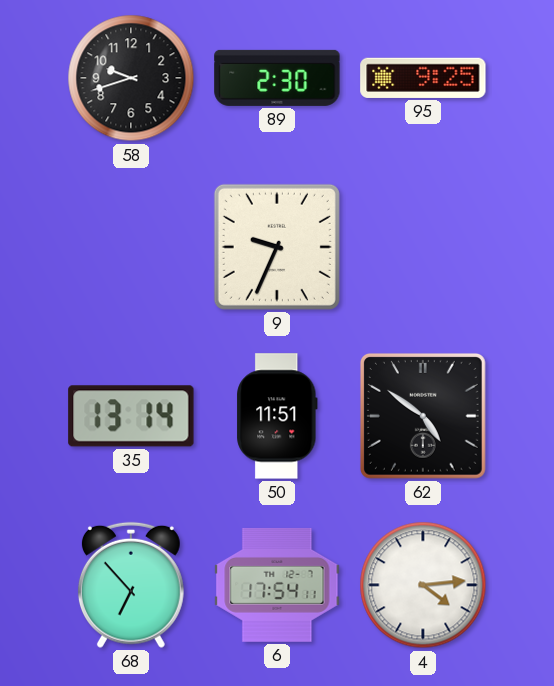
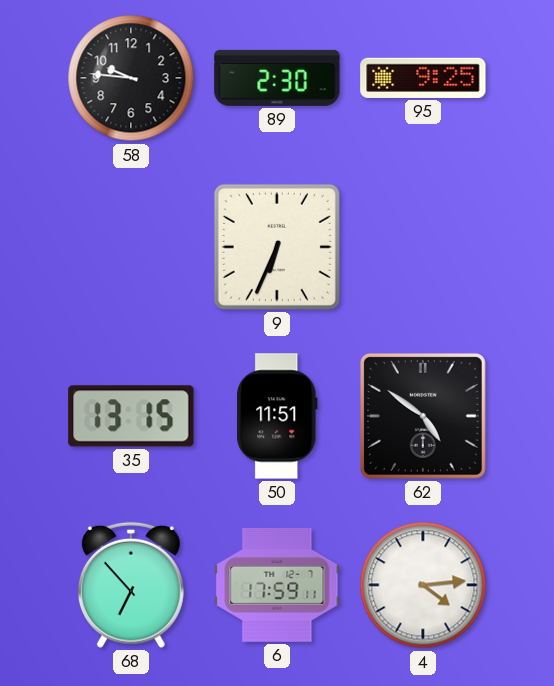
58: 9:42 -> 9:46
9: 9:34 -> 6:34
35: 13:14 -> 13:15
6: 17:54 -> 17:59
